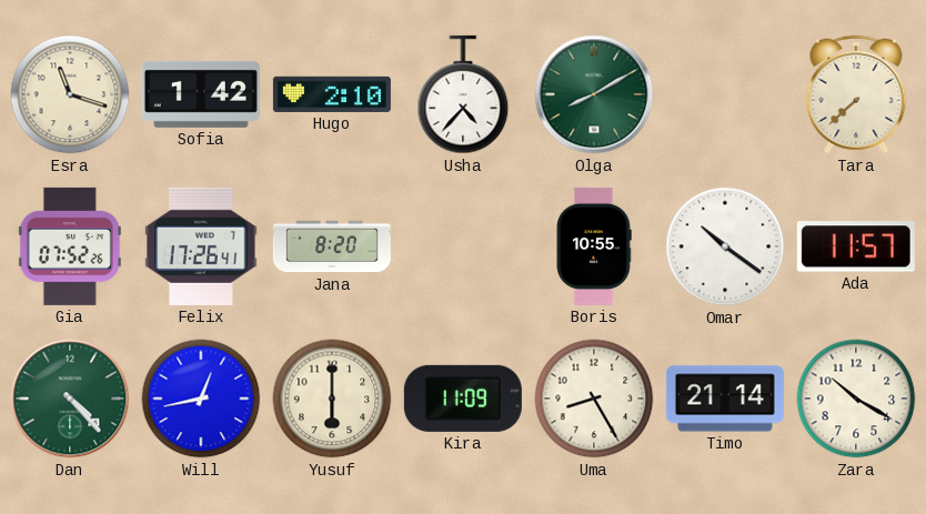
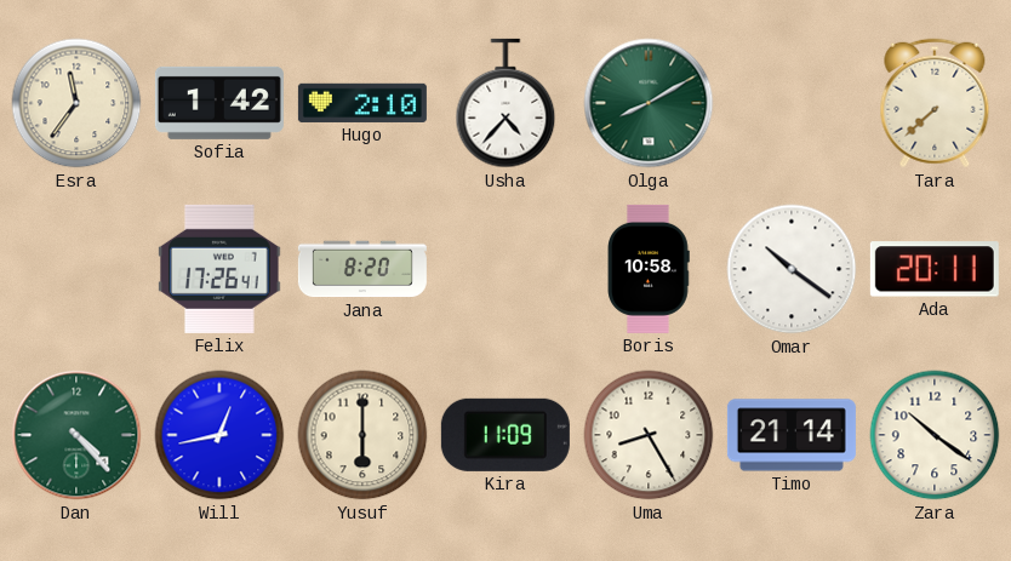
Esra: 11:18 -> 11:36
Gia: 07:52 -> none
Boris: 10:55 -> 10:58
Ada: 11:57 -> 20:11
Zara: 10:20 -> 10:21
